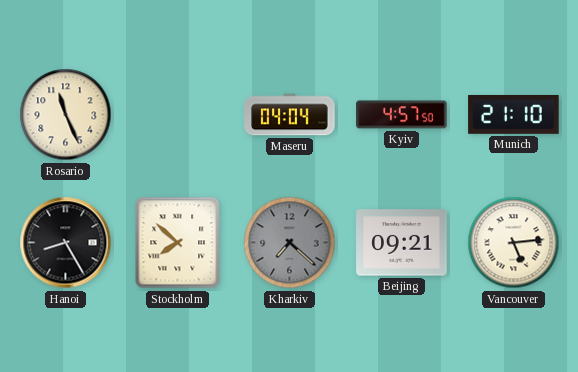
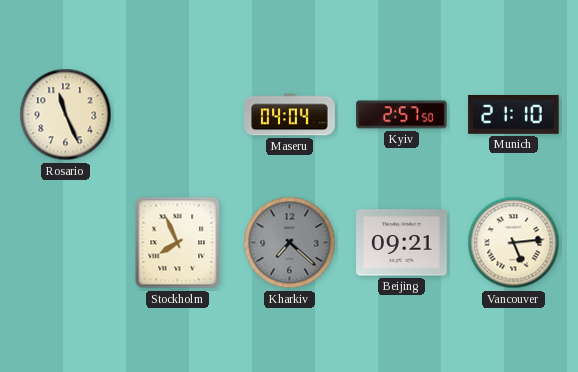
Kyiv: 4:57 -> 2:57
Hanoi: 8:25 -> none
Stockholm: 7:52 -> 7:56
